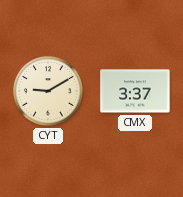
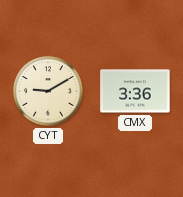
CMX: 3:37 -> 3:36
